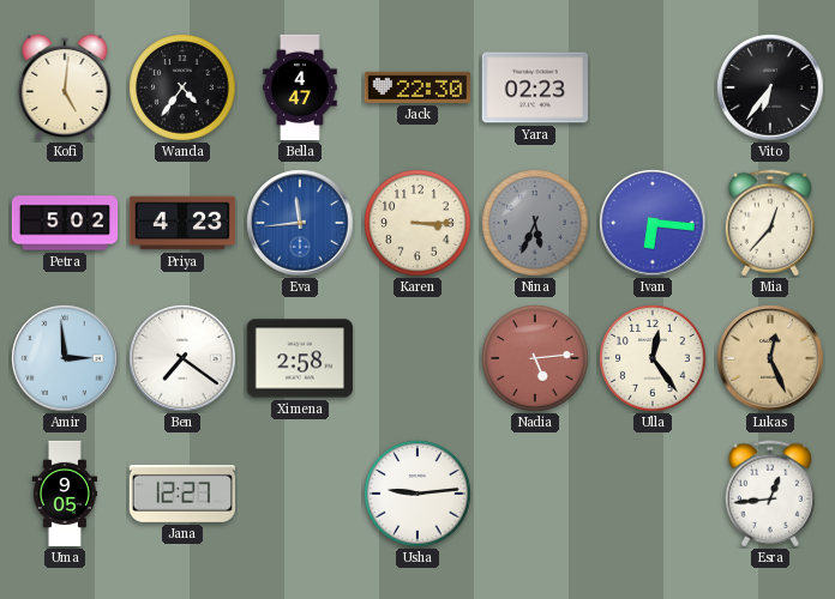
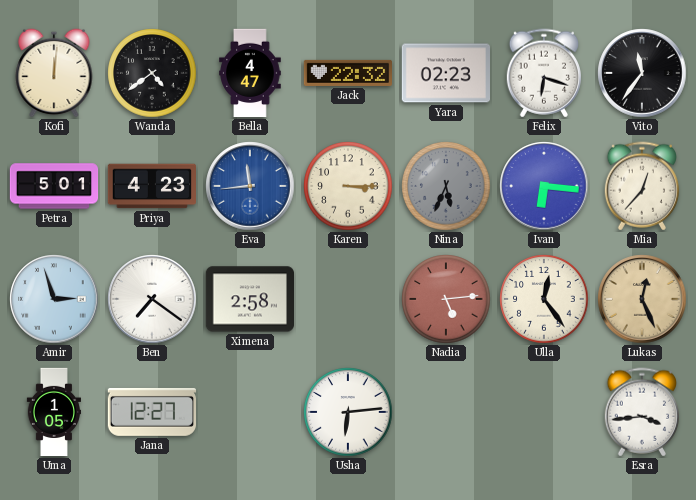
Kofi: 5:01 -> 12:01
Wanda: 4:36 -> 4:39
Jack: 22:30 -> 22:32
Felix: none -> 6:18
Vito: 6:36 -> 11:36
Petra: 5:02 -> 5:01
Amir: 2:59 -> 2:57
Uma: 9:05 -> 1:05
Usha: 9:14 -> 6:14
Esra: 12:44 -> 3:44
